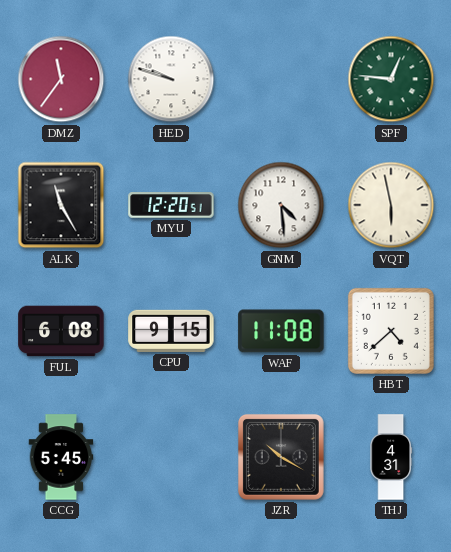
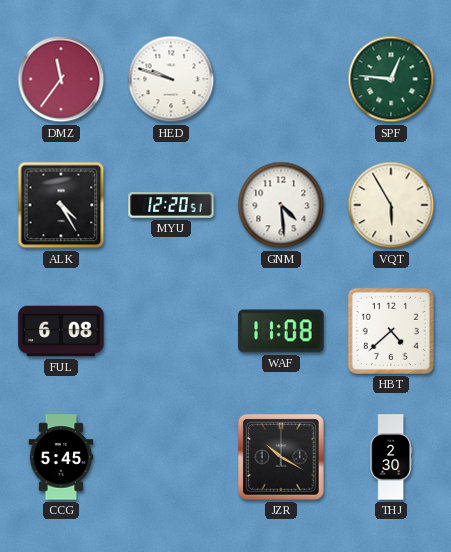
ALK: 11:25 -> 4:25
VQT: 5:58 -> 5:55
CPU: 9:15 -> none
THJ: 4:31 -> 2:30
